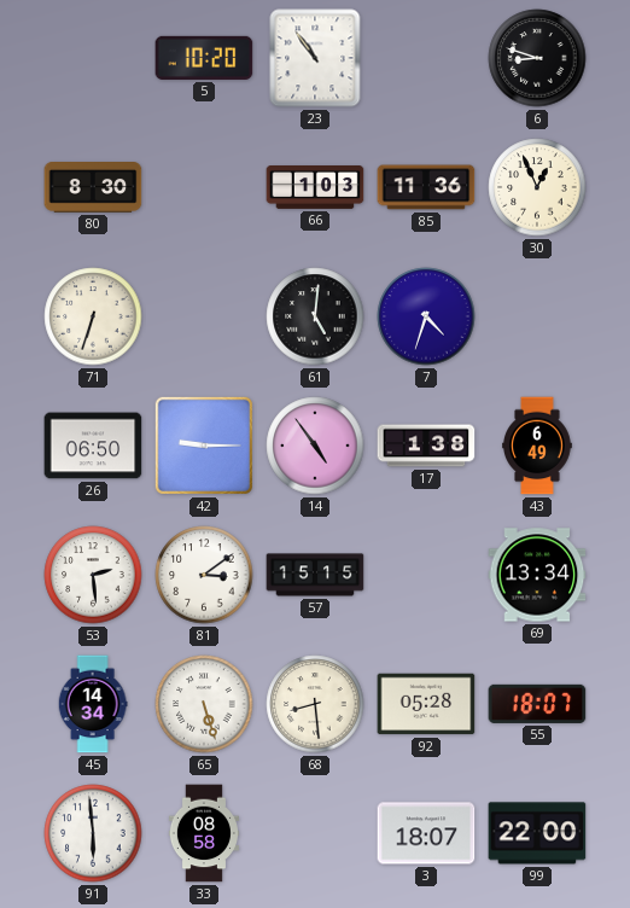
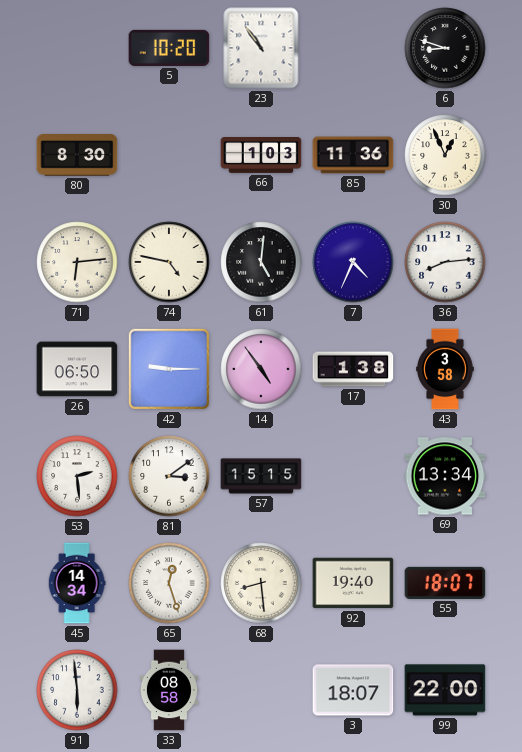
71: 6:33 -> 6:14
74: none -> 4:47
7: 4:33 -> 4:34
36: none -> 8:14
43: 6:49 -> 3:58
65: 5:27 -> 12:27
92: 05:28 -> 19:40
